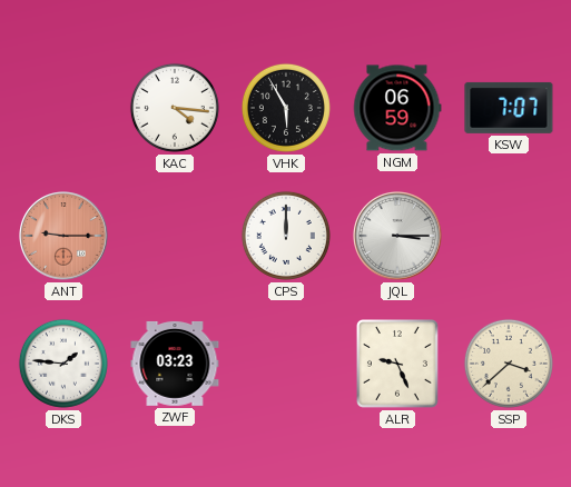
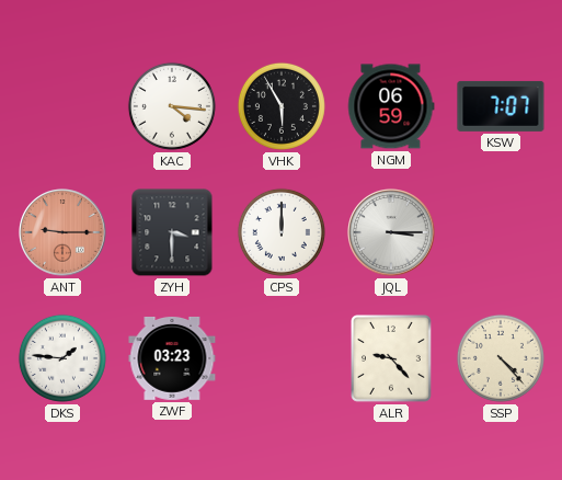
ZYH: none -> 3:30
ALR: 9:26 -> 9:23
SSP: 3:38 -> 4:23
